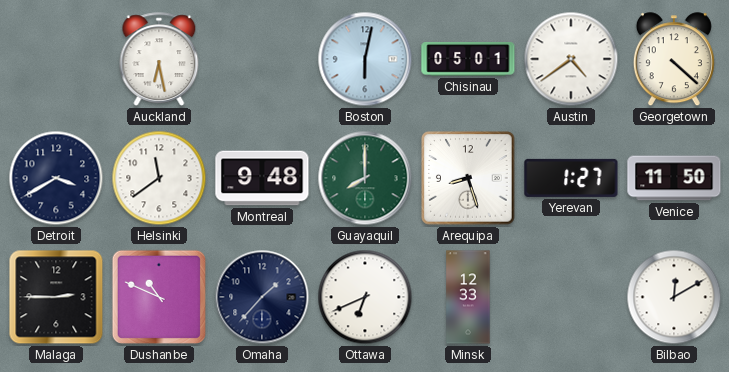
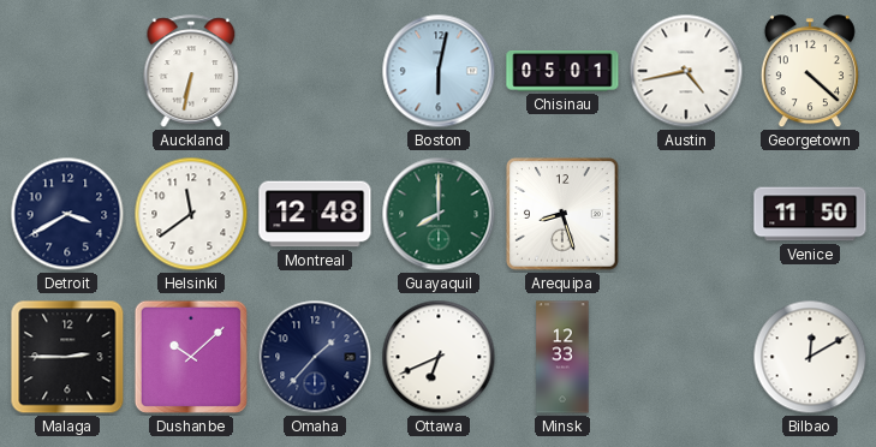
Auckland: 6:28 -> 6:32
Austin: 4:39 -> 4:43
Montreal: 9:48 -> 12:48
Yerevan: 1:27 -> none
Dushanbe: 10:49 -> 10:08
